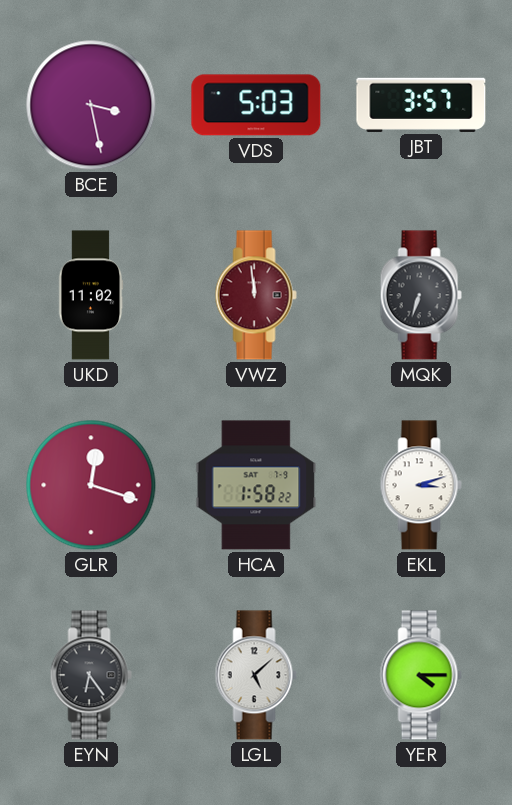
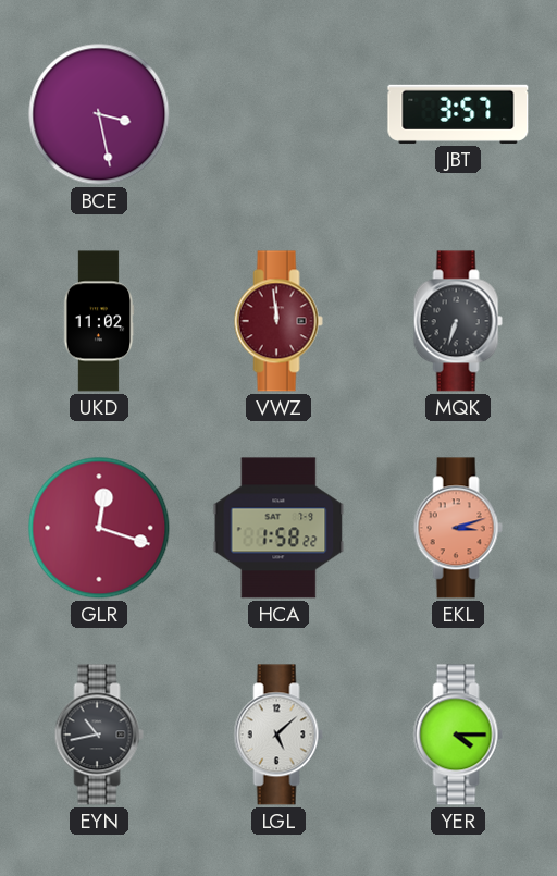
VDS: 5:03 -> none
EKL dial: white -> salmon
EYN: 6:24 -> 10:43
